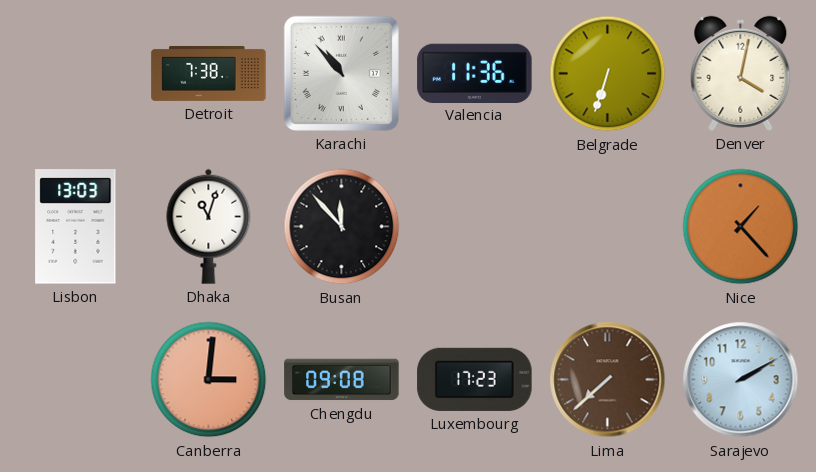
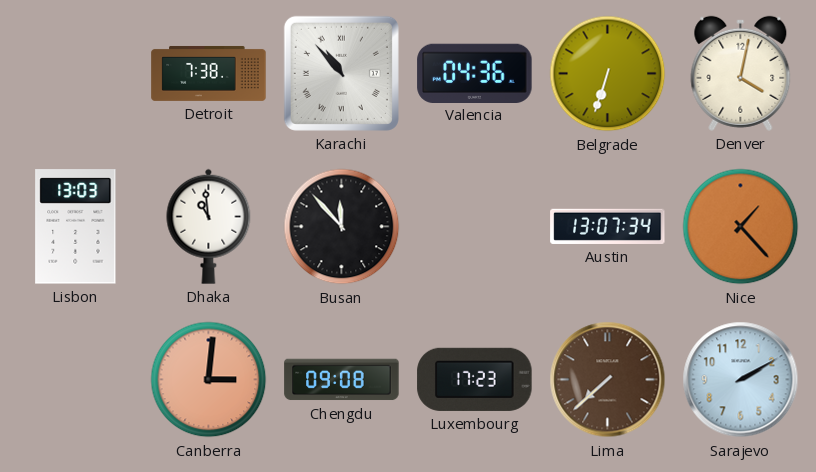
Valencia: 11:36 -> 04:36
Dhaka: 11:03 -> 10:59
Austin: none -> 13:07
